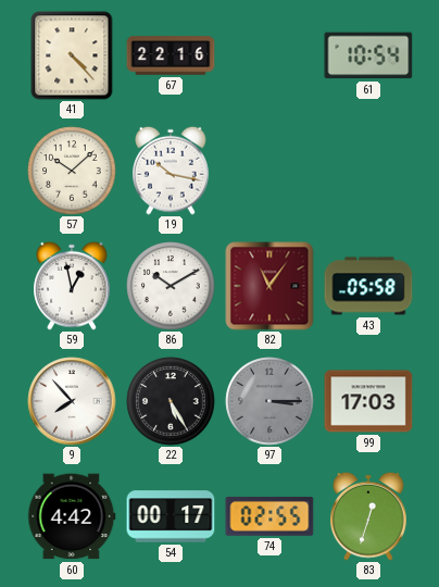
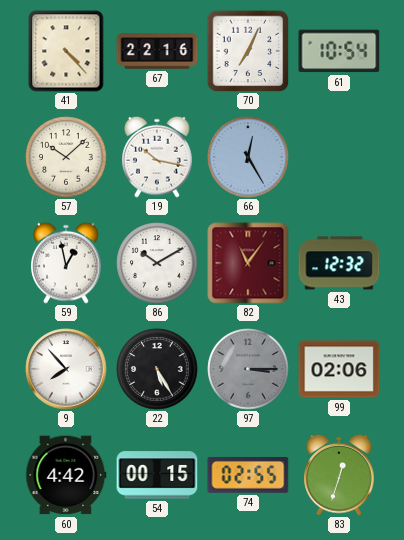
70: none -> 7:04
66: none -> 12:25
43: 05:58 -> 12:32
99: 17:03 -> 02:06
54: 00:17 -> 00:15
